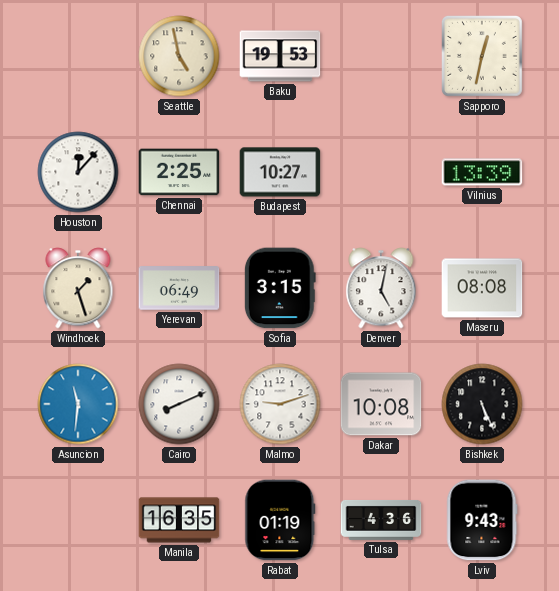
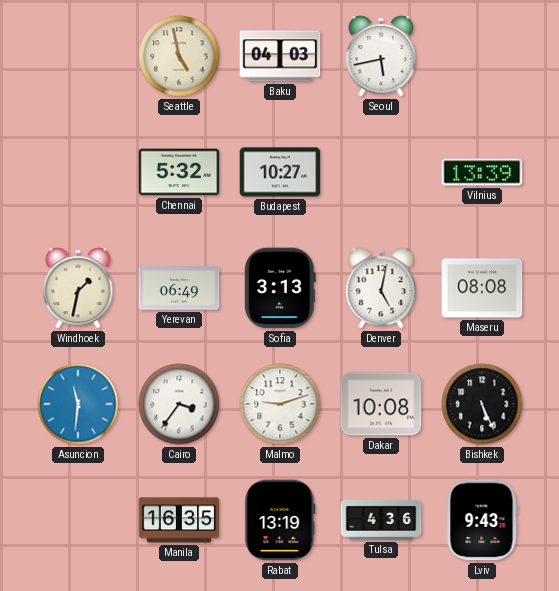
Baku: 19:53 -> 04:03
Seoul: none -> 5:43
Sapporo: 12:32 -> none
Houston: 12:07 -> none
Chennai: 2:25 -> 5:32
Windhoek: 1:27 -> 1:32
Sofia: 3:15 -> 3:13
Cairo: 8:11 -> 3:36
Rabat: 01:19 -> 13:19
